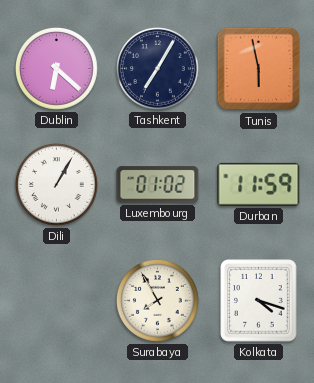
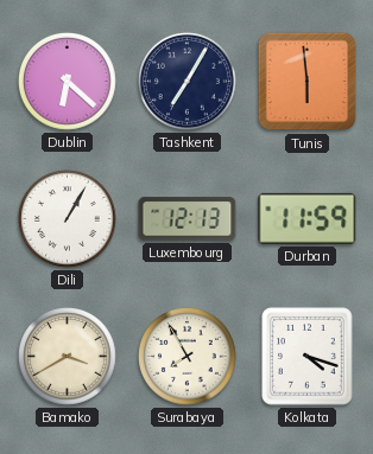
Tunis: 5:58 -> 5:59
Luxembourg: 01:02 -> 12:13
Bamako: none -> 3:40
